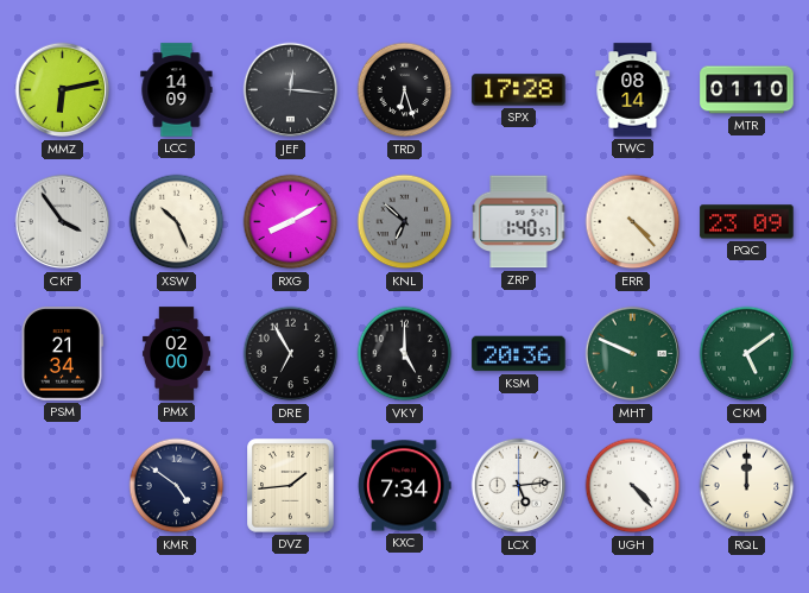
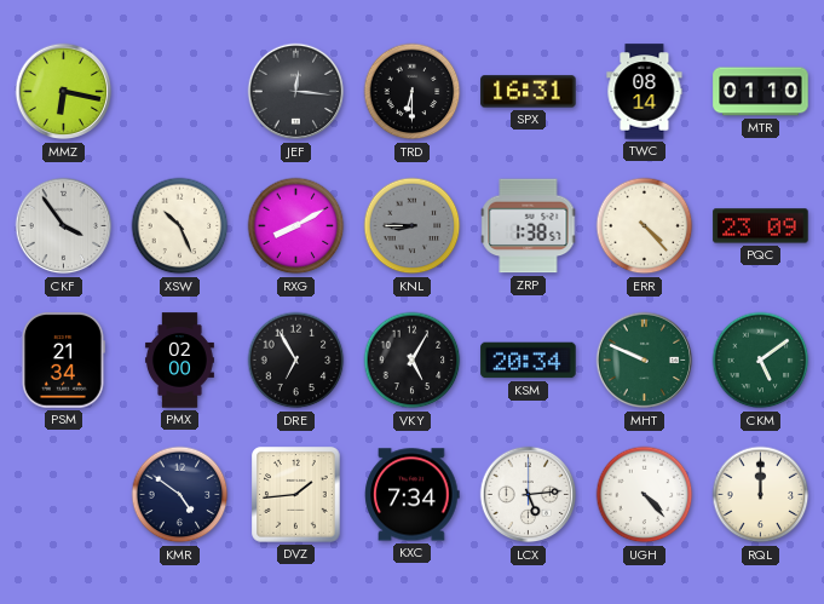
MMZ: 6:13 -> 6:17
LCC: 14:09 -> none
TRD: 6:27 -> 6:30
SPX: 17:28 -> 16:31
KNL: 6:52 -> 8:45
ZRP: 1:40 -> 1:38
VKY: 5:00 -> 5:05
KSM: 20:36 -> 20:34
